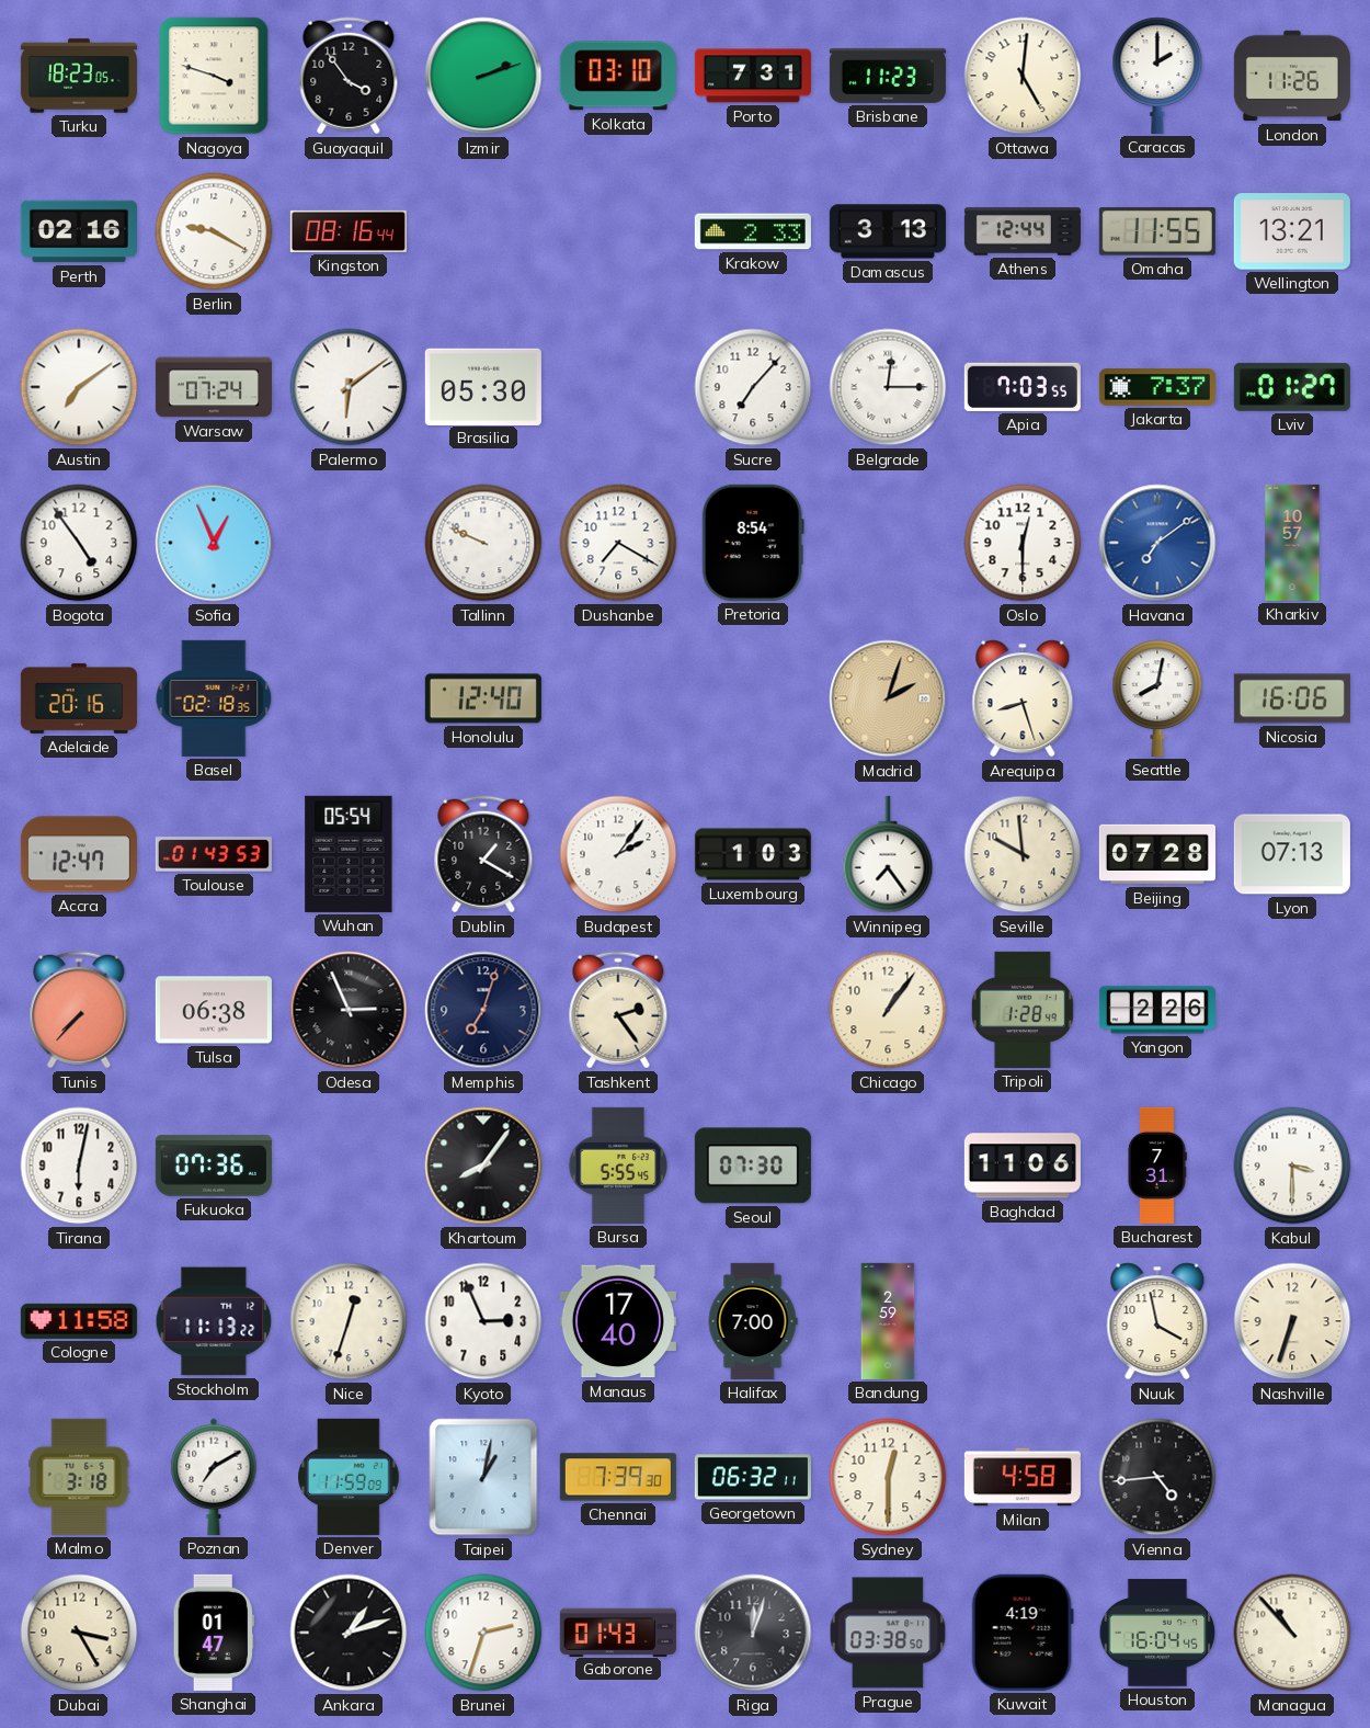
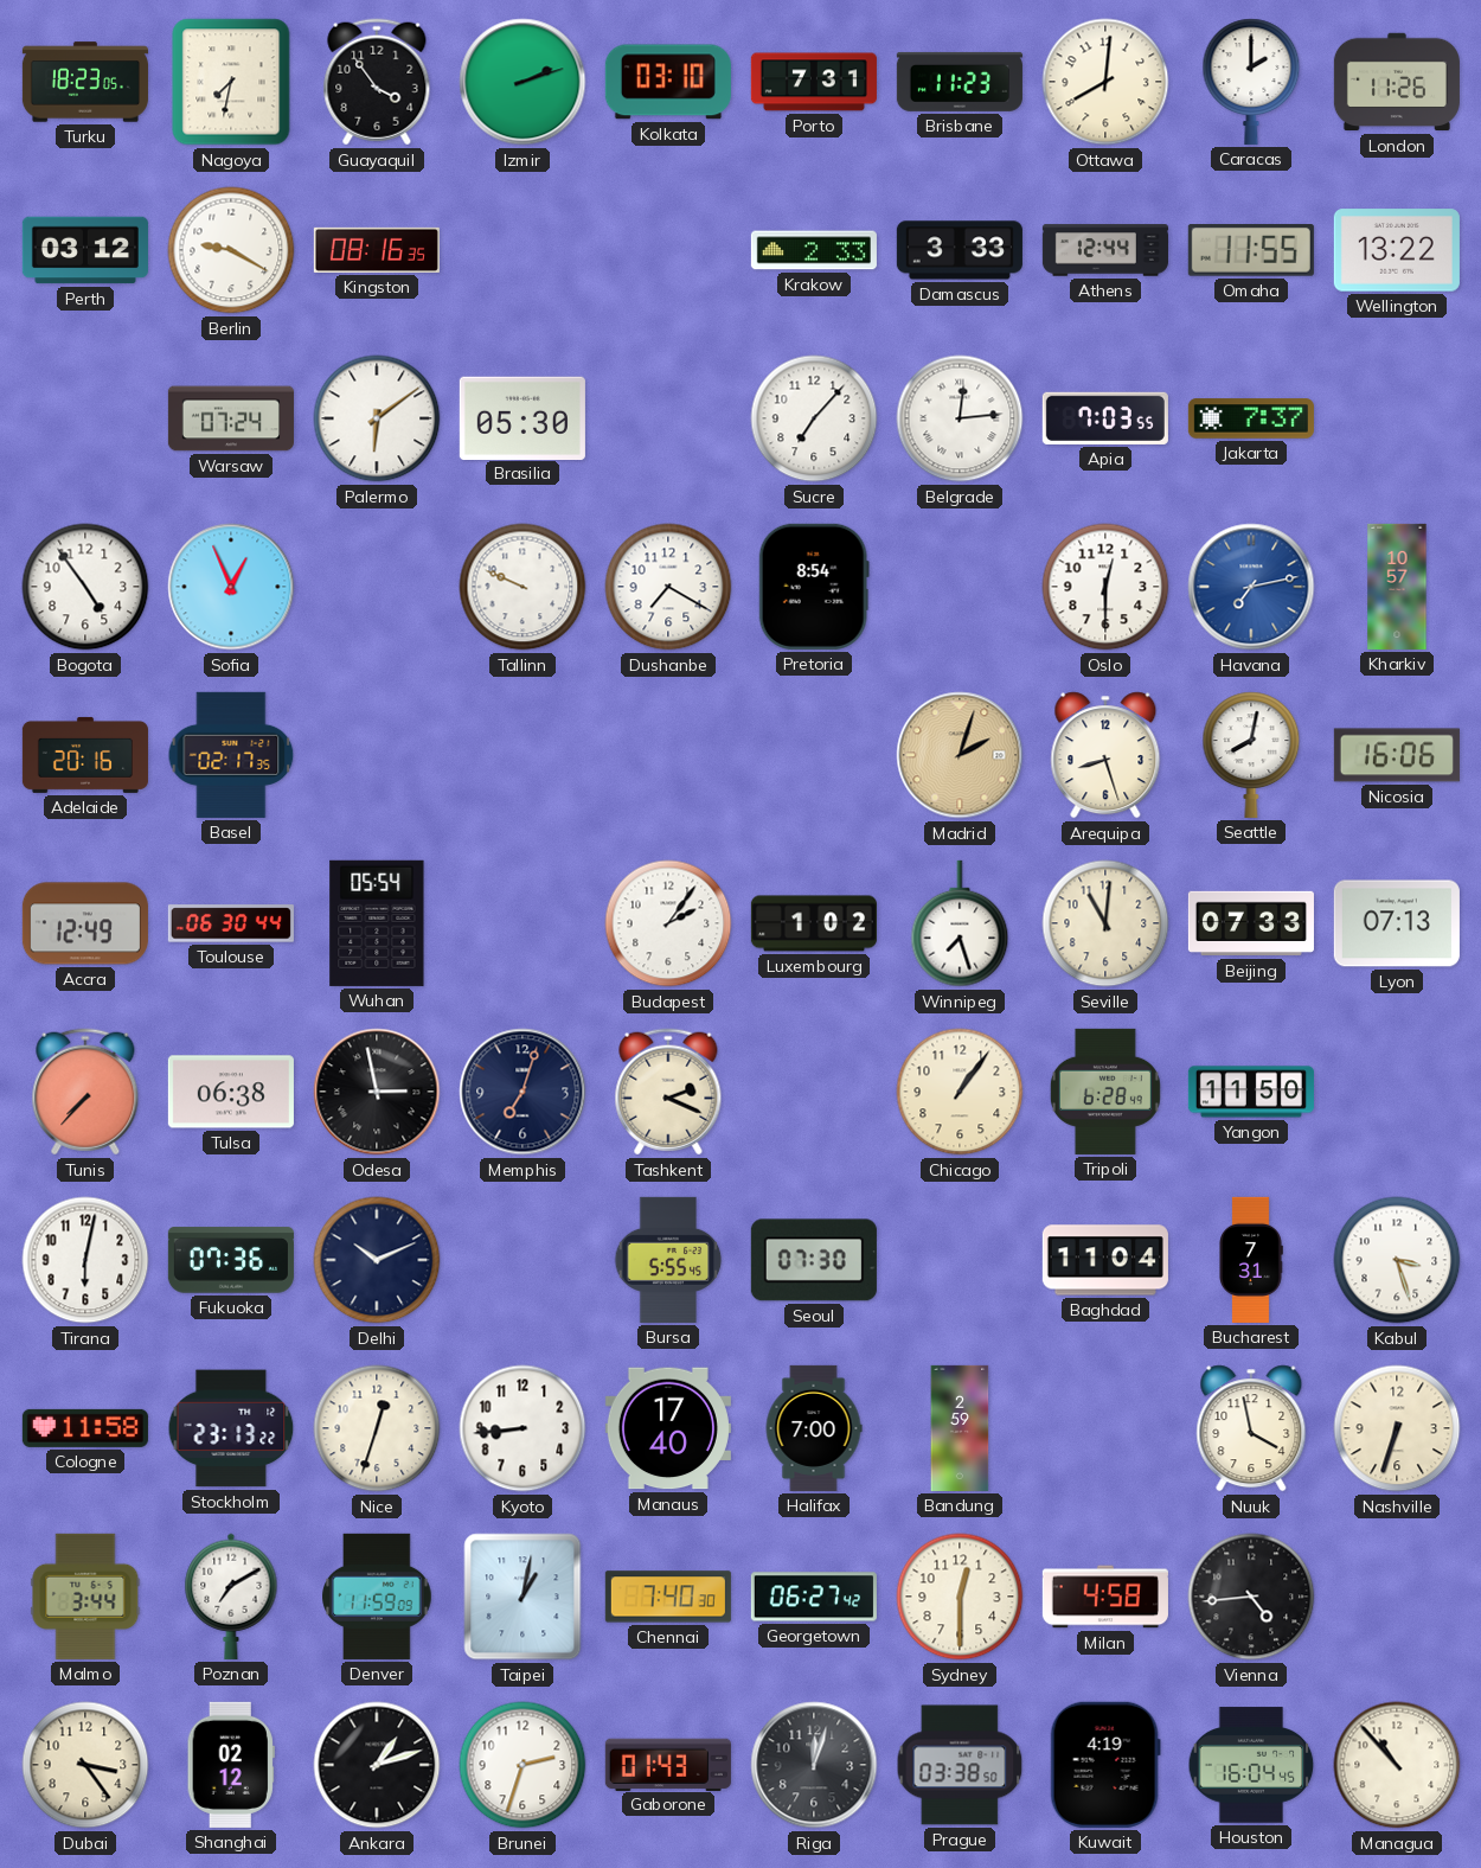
Nagoya: 3:48 -> 7:32
Ottawa: 5:01 -> 8:01
Perth: 02:16 -> 03:12
Kingston: 08:16:44 -> 08:16:35
Damascus: 3:13 -> 3:33
Wellington: 13:21 -> 13:22
Austin: 7:09 -> none
Belgrade: 12:15 -> 12:14
Lviv: 01:27 -> none
Havana: 7:09 -> 7:13
Basel: 02:18 -> 02:17
Honolulu: 12:40 -> none
Accra: 12:47 -> 12:49
Toulouse: 01:43 -> 06:30
Dublin: 1:20 -> none
Luxembourg: 1:03 -> 1:02
Winnipeg: 7:24 -> 7:27
Seville: 9:59 -> 11:01
Beijing: 07:28 -> 07:33
Odesa: 2:56 -> 2:58
Tashkent: 2:24 -> 2:19
Tripoli: 1:28 -> 6:28
Yangon: 2:26 -> 11:50
Delhi: none -> 10:11
Khartoum: 8:06 -> none
Baghdad: 11:06 -> 11:04
Kabul: 3:30 -> 3:27
Stockholm: 11:13 -> 23:13
Kyoto: 2:56 -> 8:44
Malmo: 3:18 -> 3:44
Chennai: 7:39 -> 7:40
Georgetown: 06:32 -> 06:27
Dubai: 3:25 -> 3:24
Shanghai: 01:47 -> 02:12
